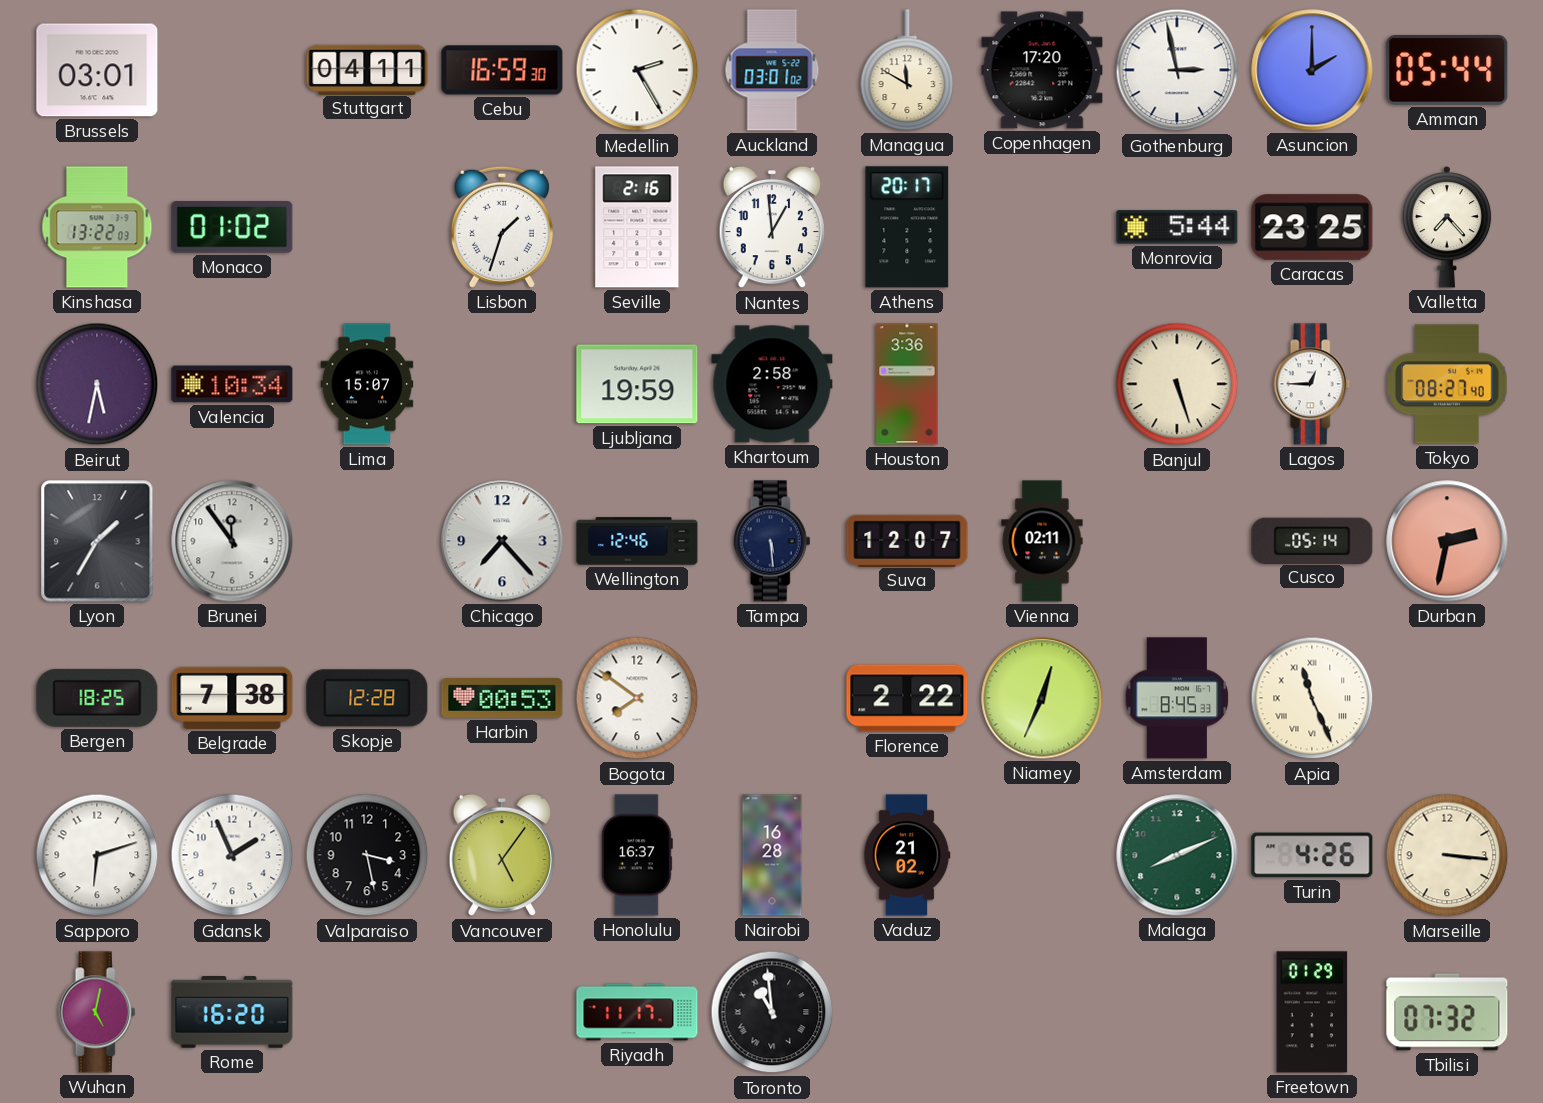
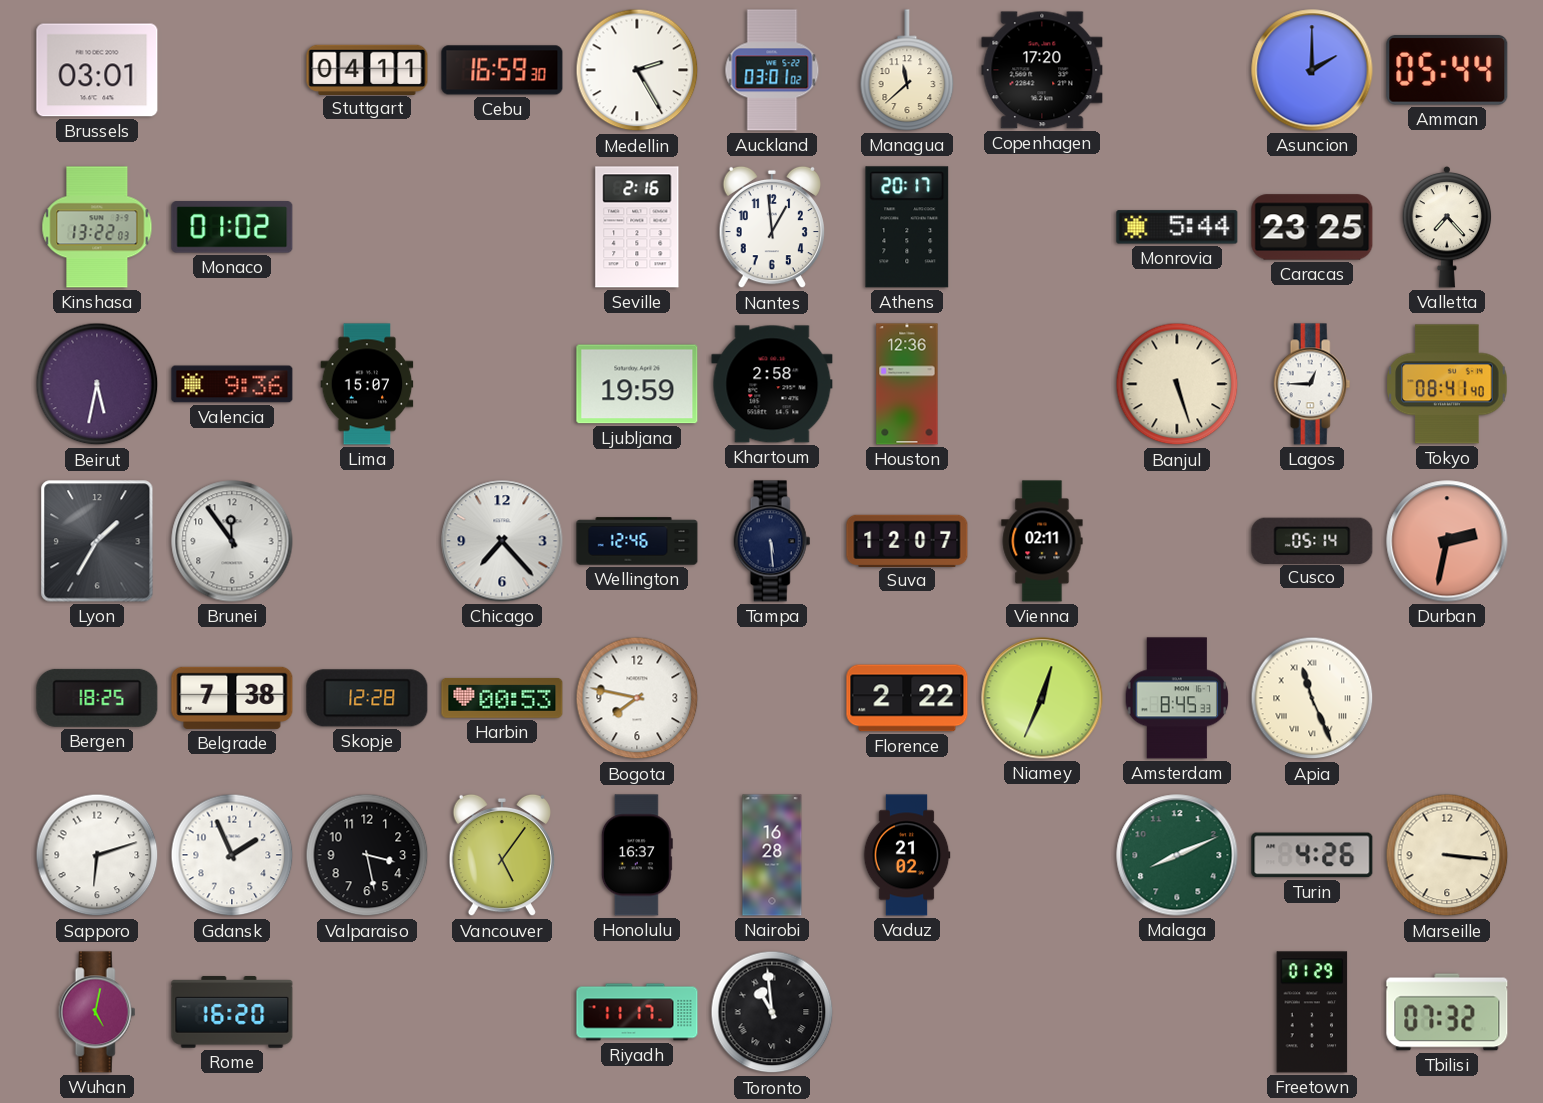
Managua: 11:50 -> 11:38
Gothenburg: 2:58 -> none
Lisbon: 1:33 -> none
Valencia: 10:34 -> 9:36
Houston: 3:36 -> 12:36
Tokyo: 08:27 -> 08:41
Bogota: 7:51 -> 7:47
